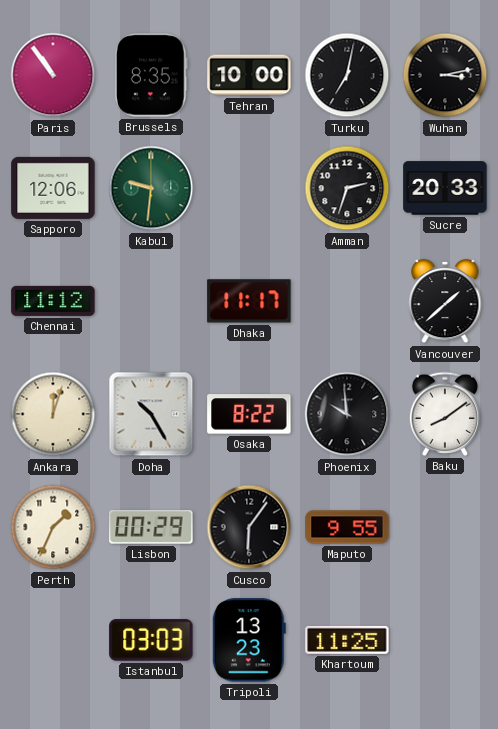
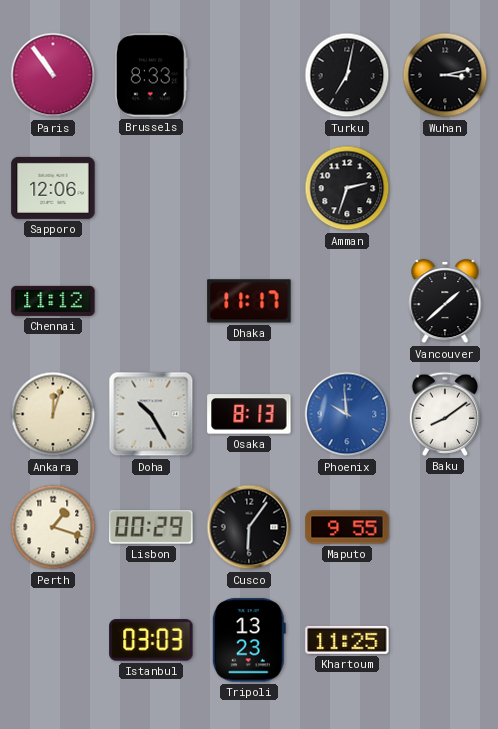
Brussels: 8:35 -> 8:33
Tehran: 10:00 -> none
Kabul: 9:31 -> none
Sucre: 20:33 -> none
Osaka: 8:22 -> 8:13
Phoenix dial: black -> blue
Perth: 1:34 -> 1:18
